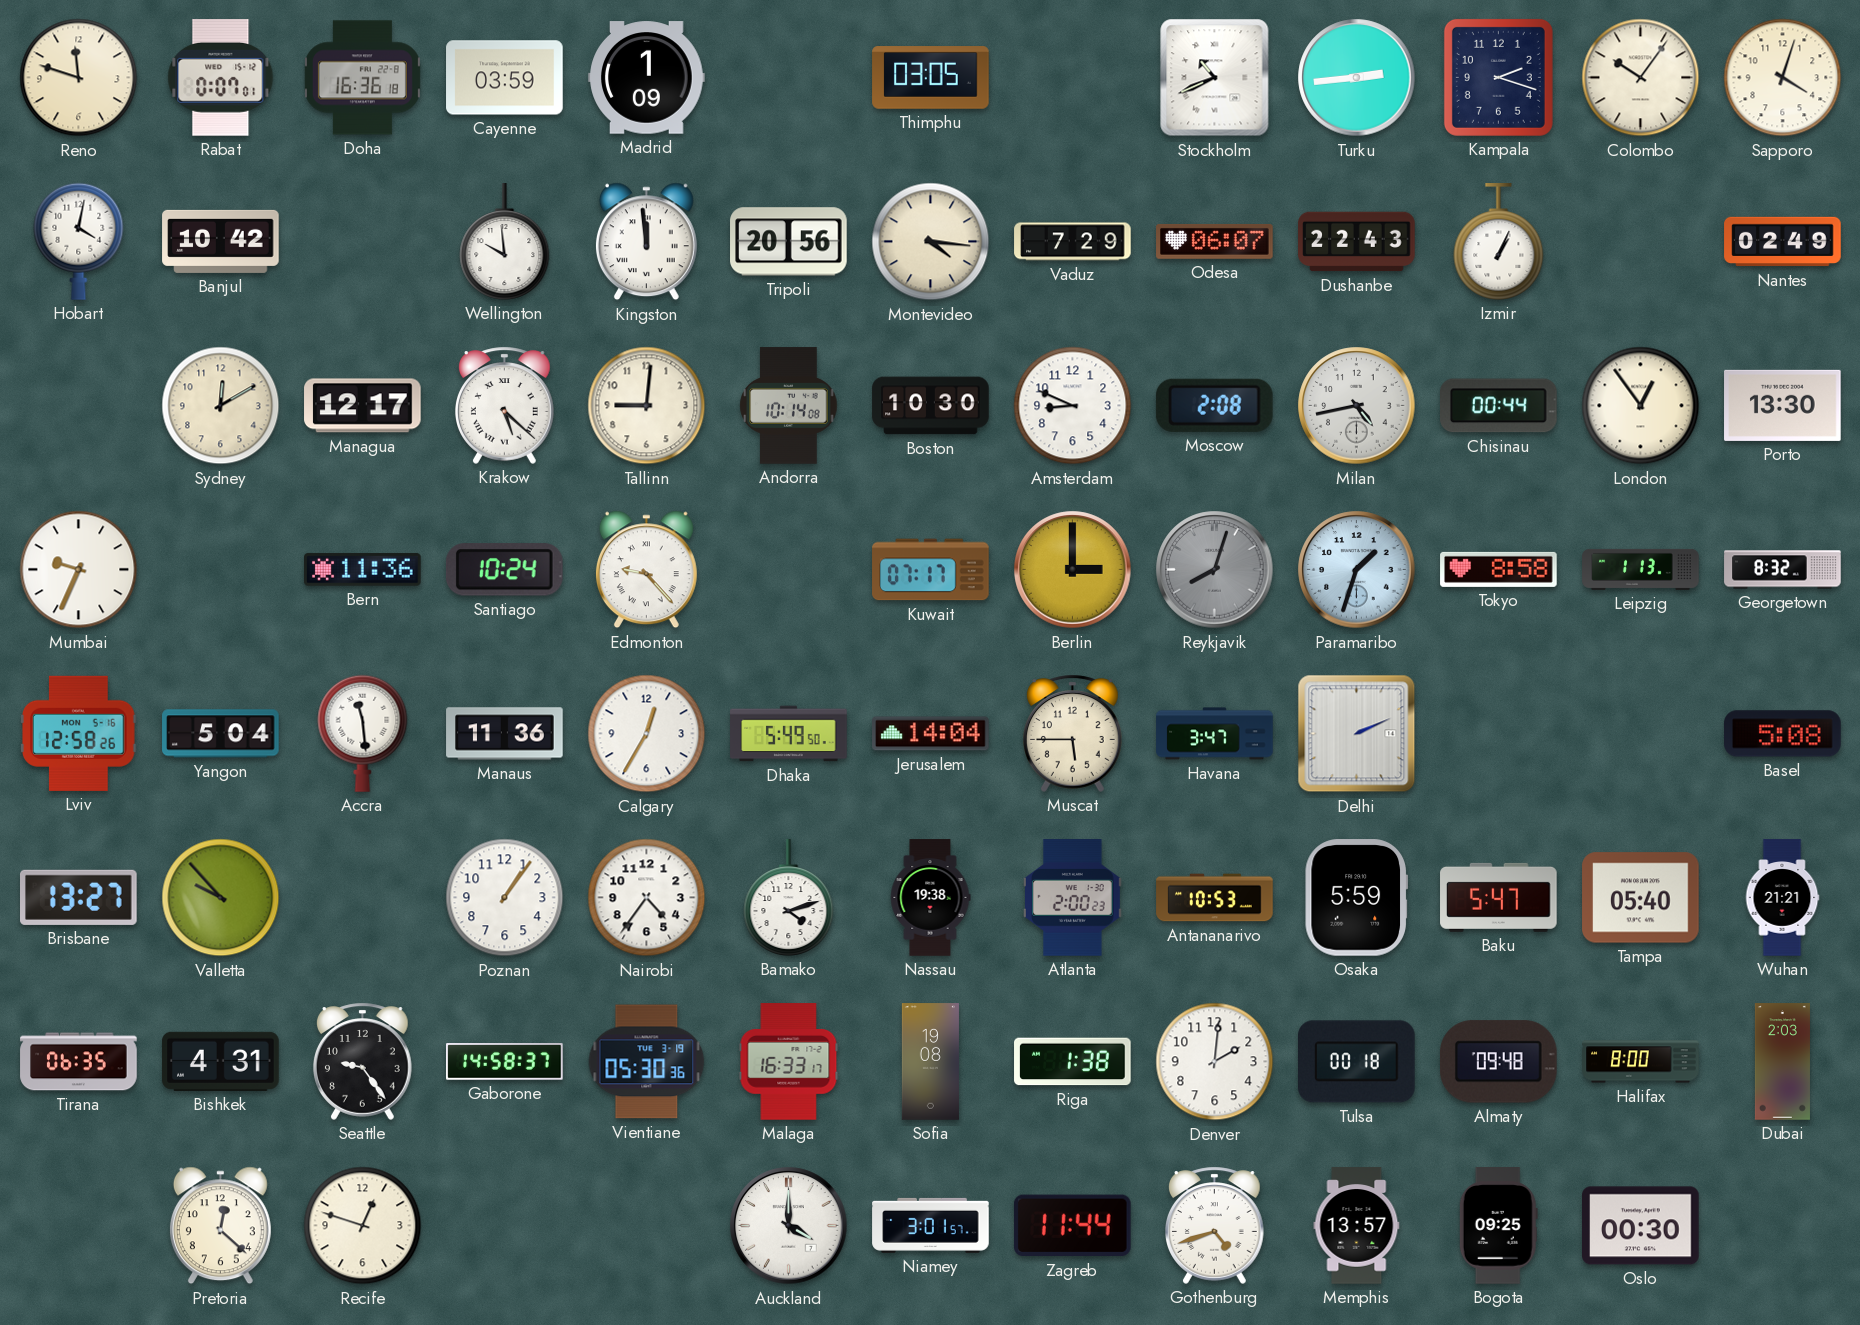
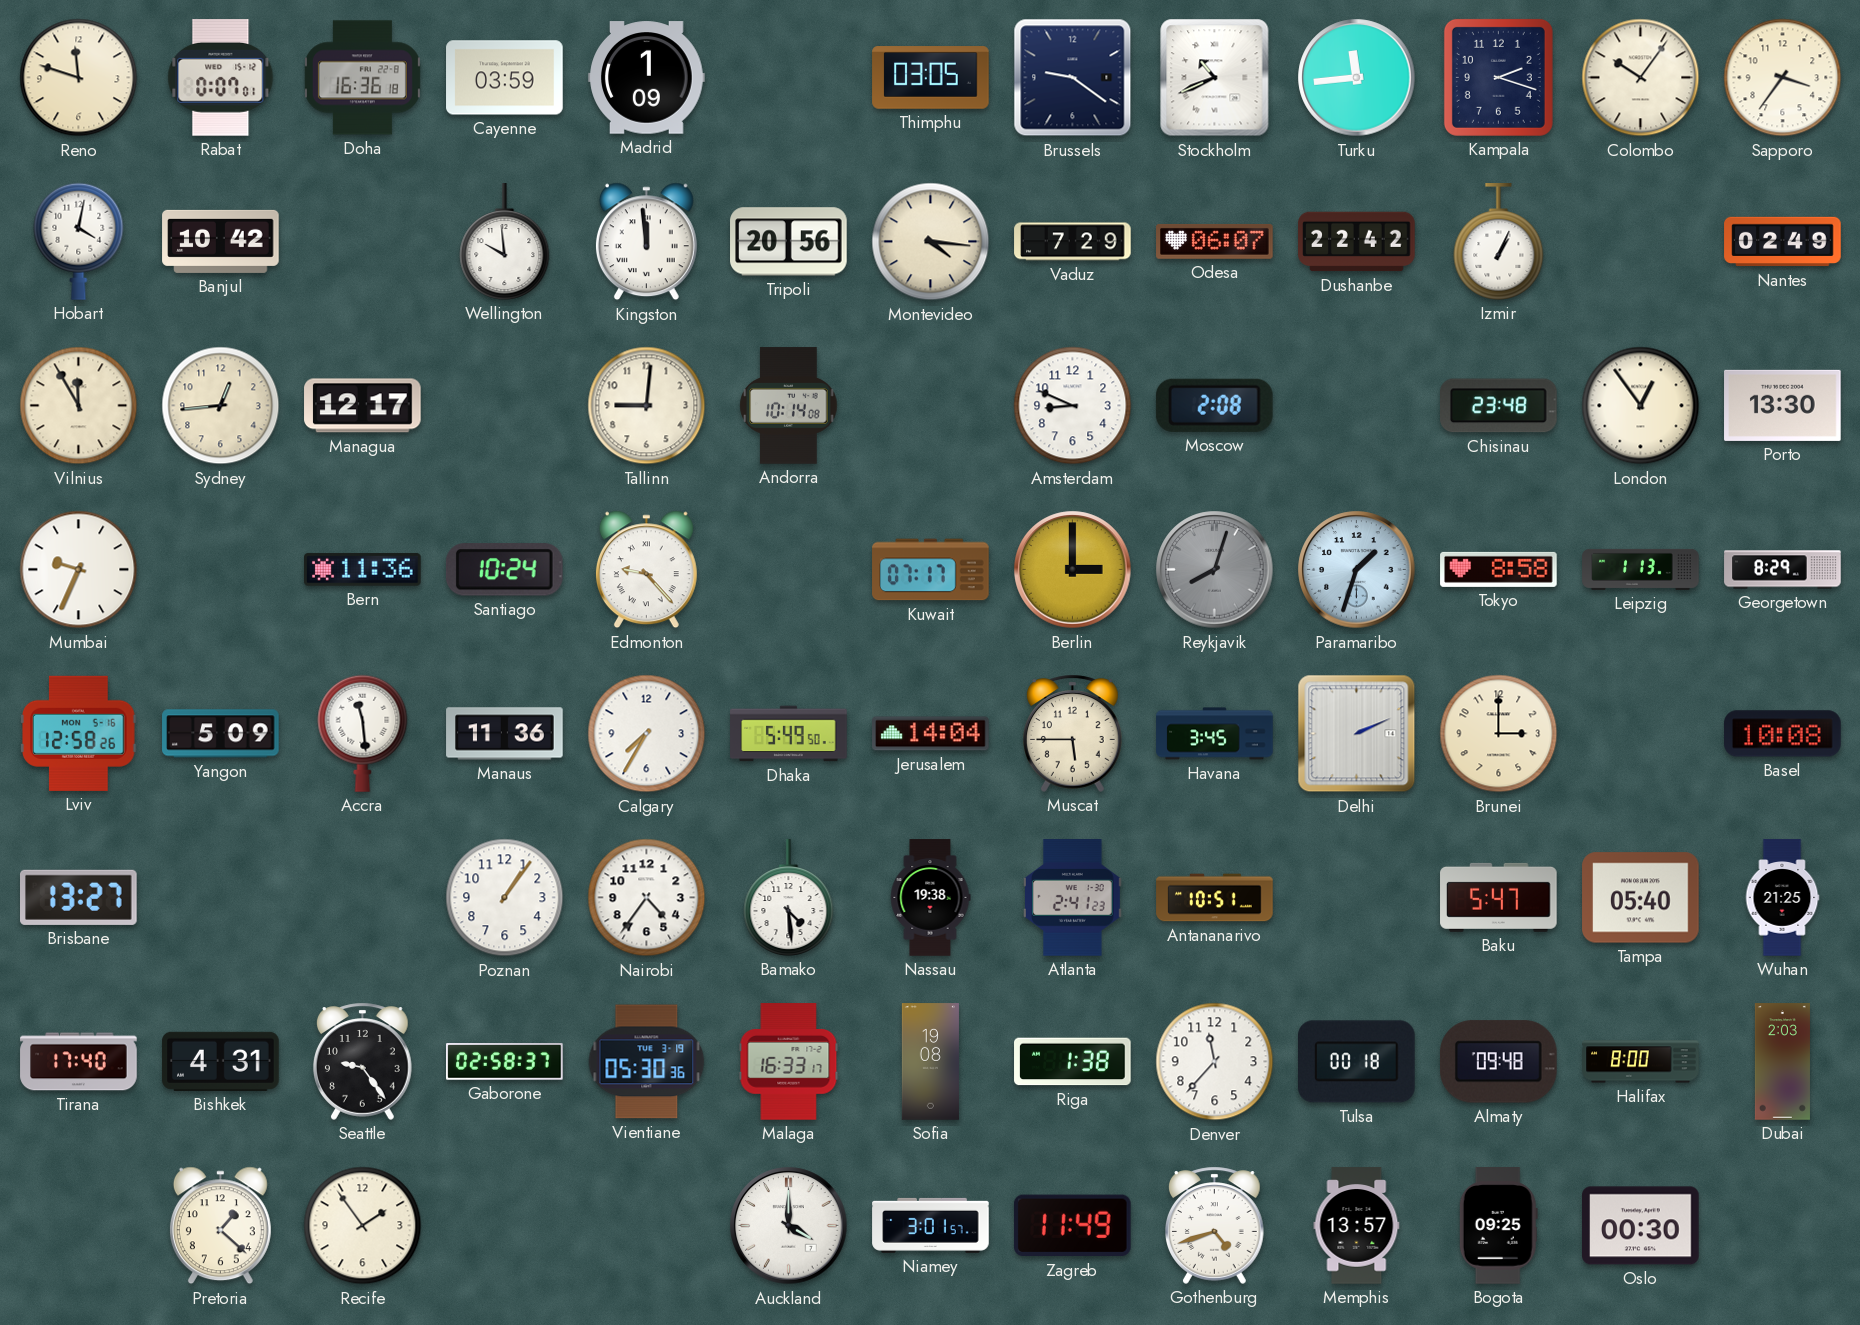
Brussels: none -> 9:21
Turku: 2:44 -> 11:44
Sapporo: 4:03 -> 3:36
Dushanbe: 22:43 -> 22:42
Vilnius: none -> 11:55
Sydney: 12:10 -> 12:44
Krakow: 5:22 -> none
Boston: 10:30 -> none
Milan: 4:43 -> none
Chisinau: 00:44 -> 23:48
Georgetown: 8:32 -> 8:29
Yangon: 5:04 -> 5:09
Calgary: 12:35 -> 7:35
Havana: 3:47 -> 3:45
Brunei: none -> 3:00
Basel: 5:08 -> 10:08
Valletta: 9:53 -> none
Bamako: 4:12 -> 4:29
Atlanta: 2:00 -> 2:41
Antananarivo: 10:53 -> 10:51
Osaka: 5:59 -> none
Wuhan: 21:21 -> 21:25
Tirana: 06:35 -> 17:40
Gaborone: 14:58 -> 02:58
Denver: 2:01 -> 11:37
Pretoria: 12:22 -> 1:22
Recife: 12:48 -> 1:54
Zagreb: 11:44 -> 11:49
